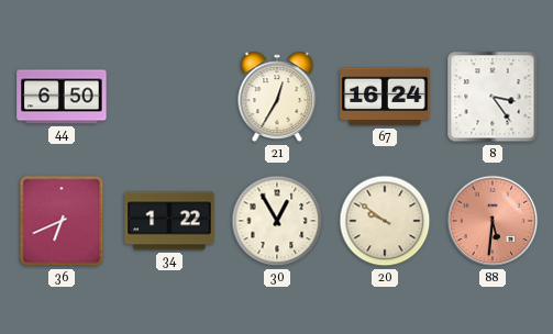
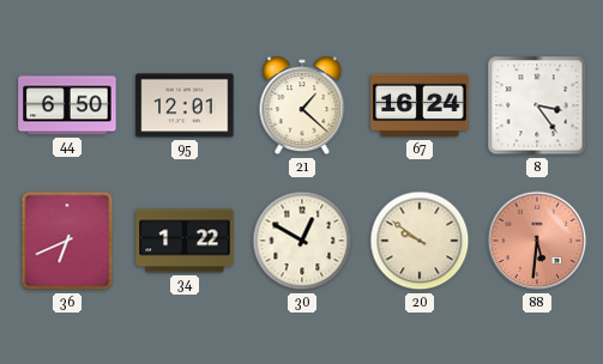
95: none -> 12:01
21: 12:35 -> 1:22
30: 12:55 -> 12:50
